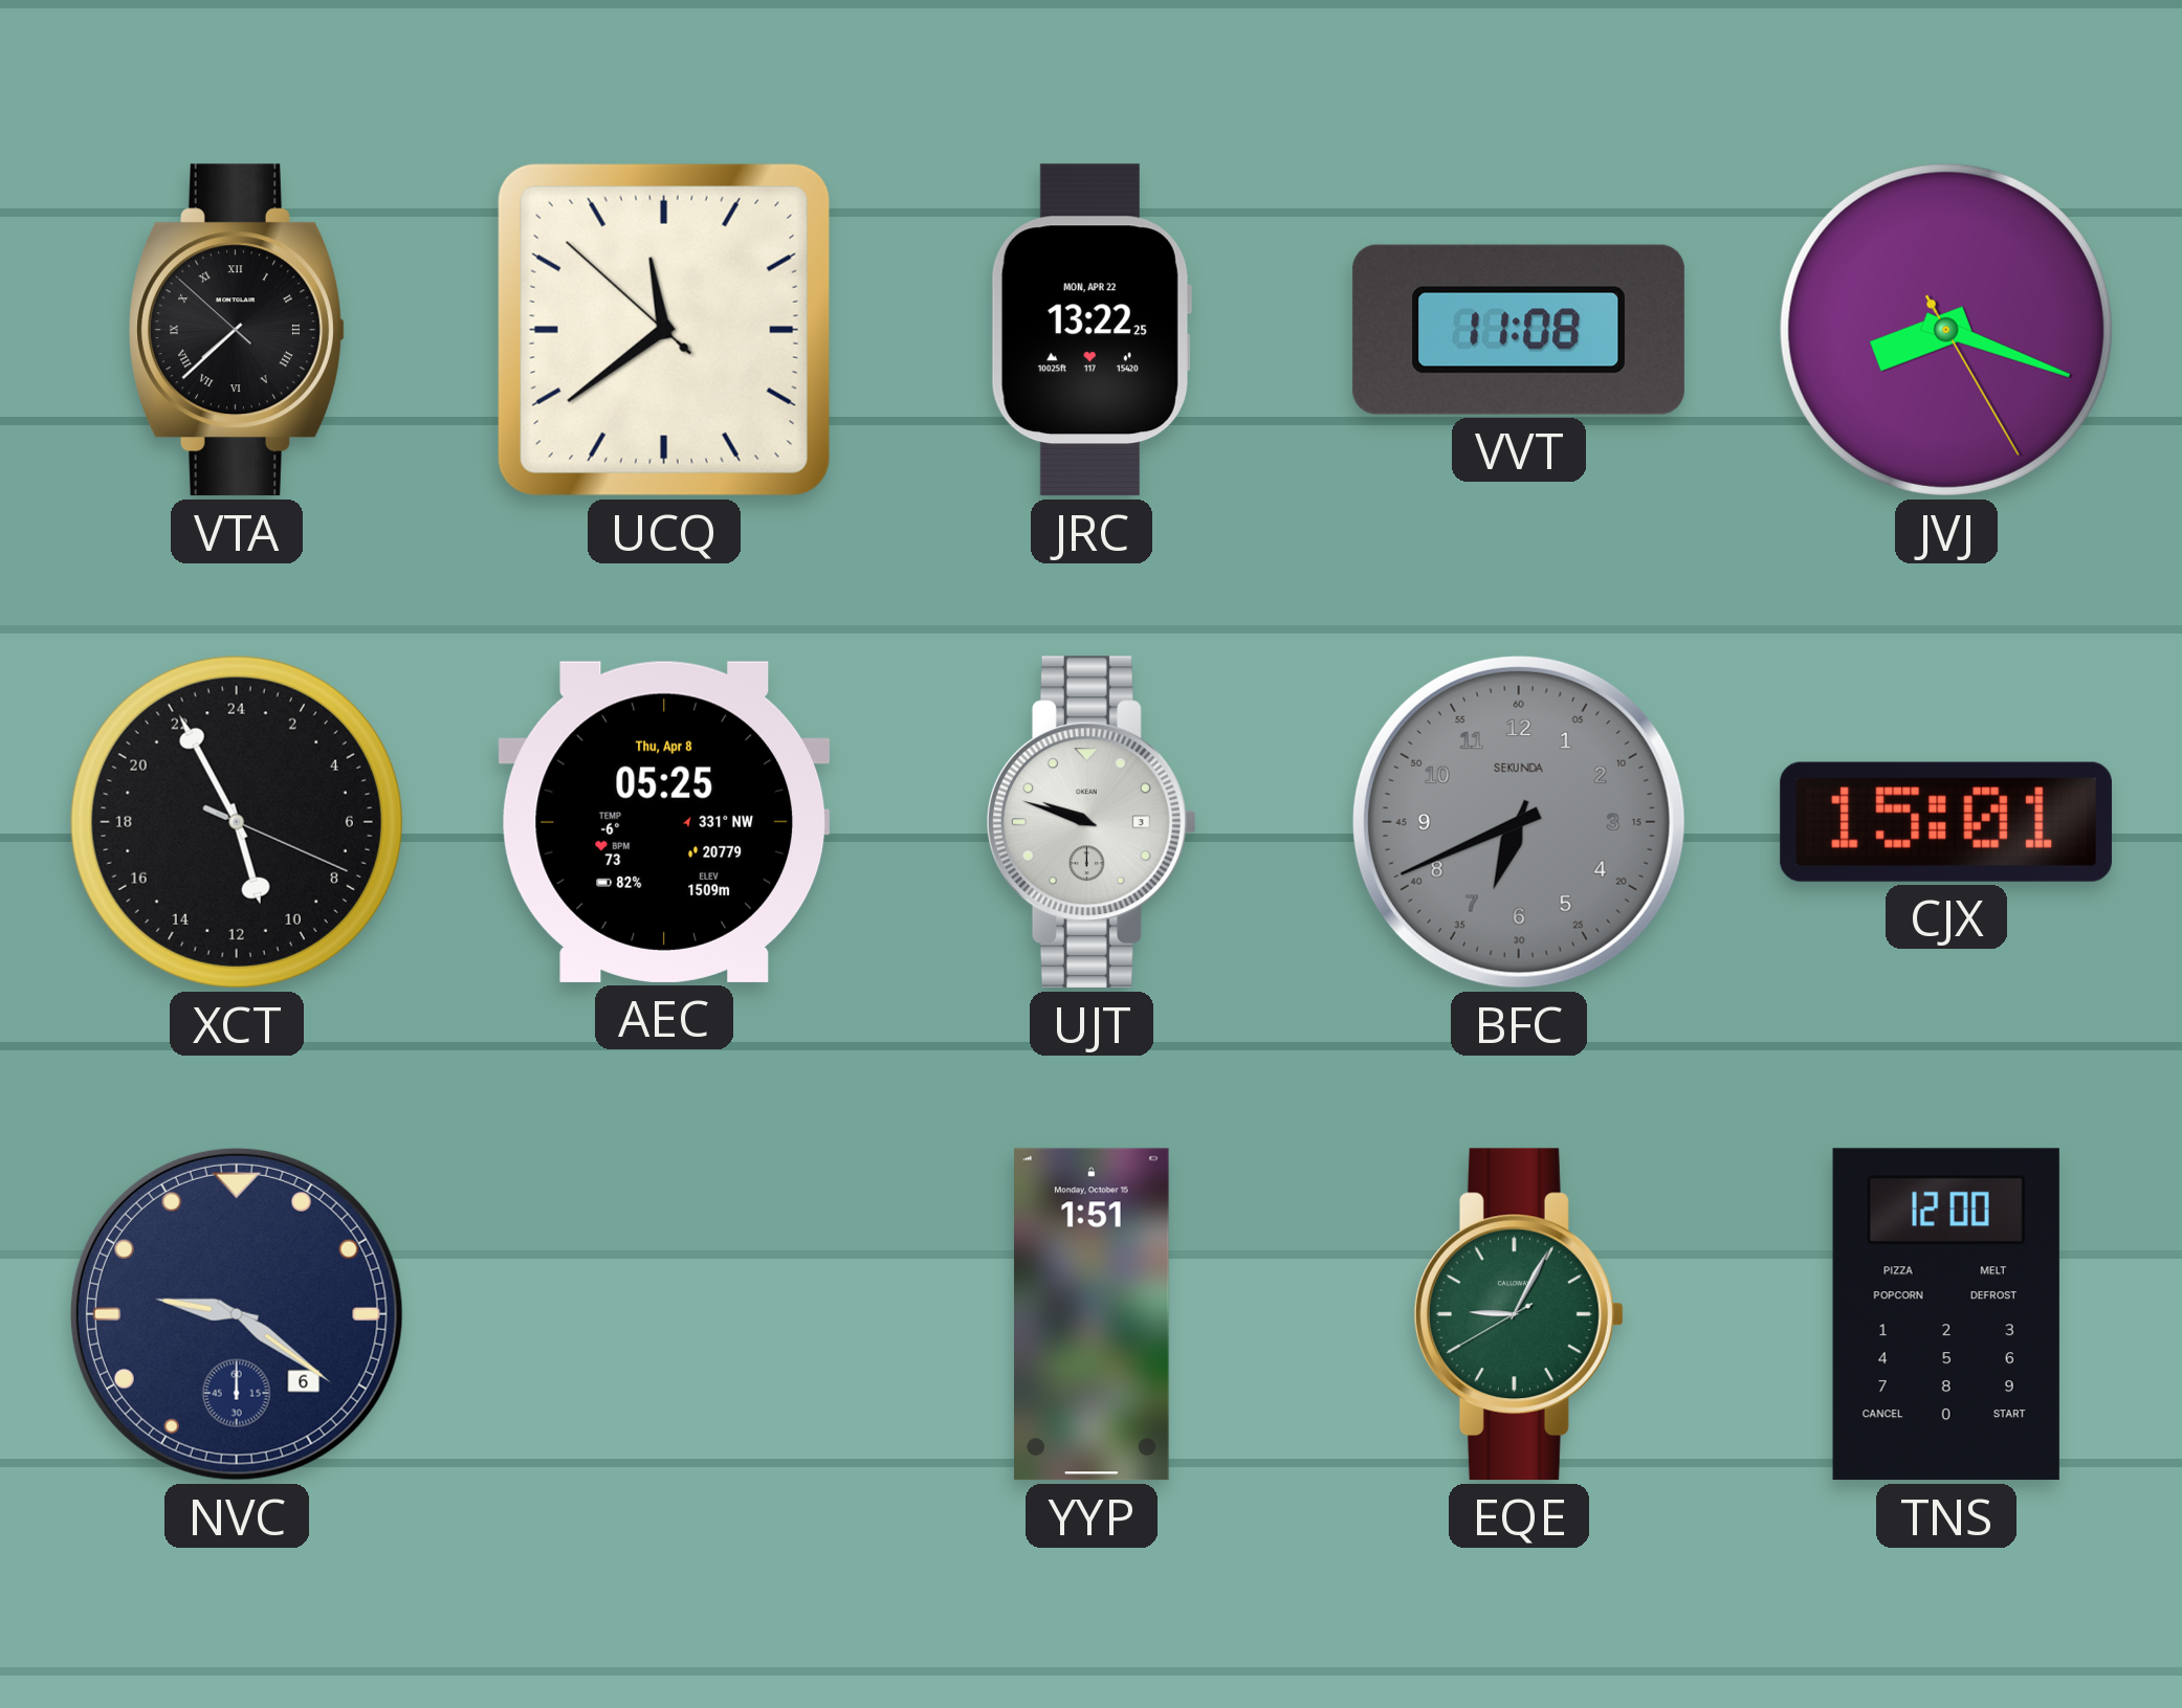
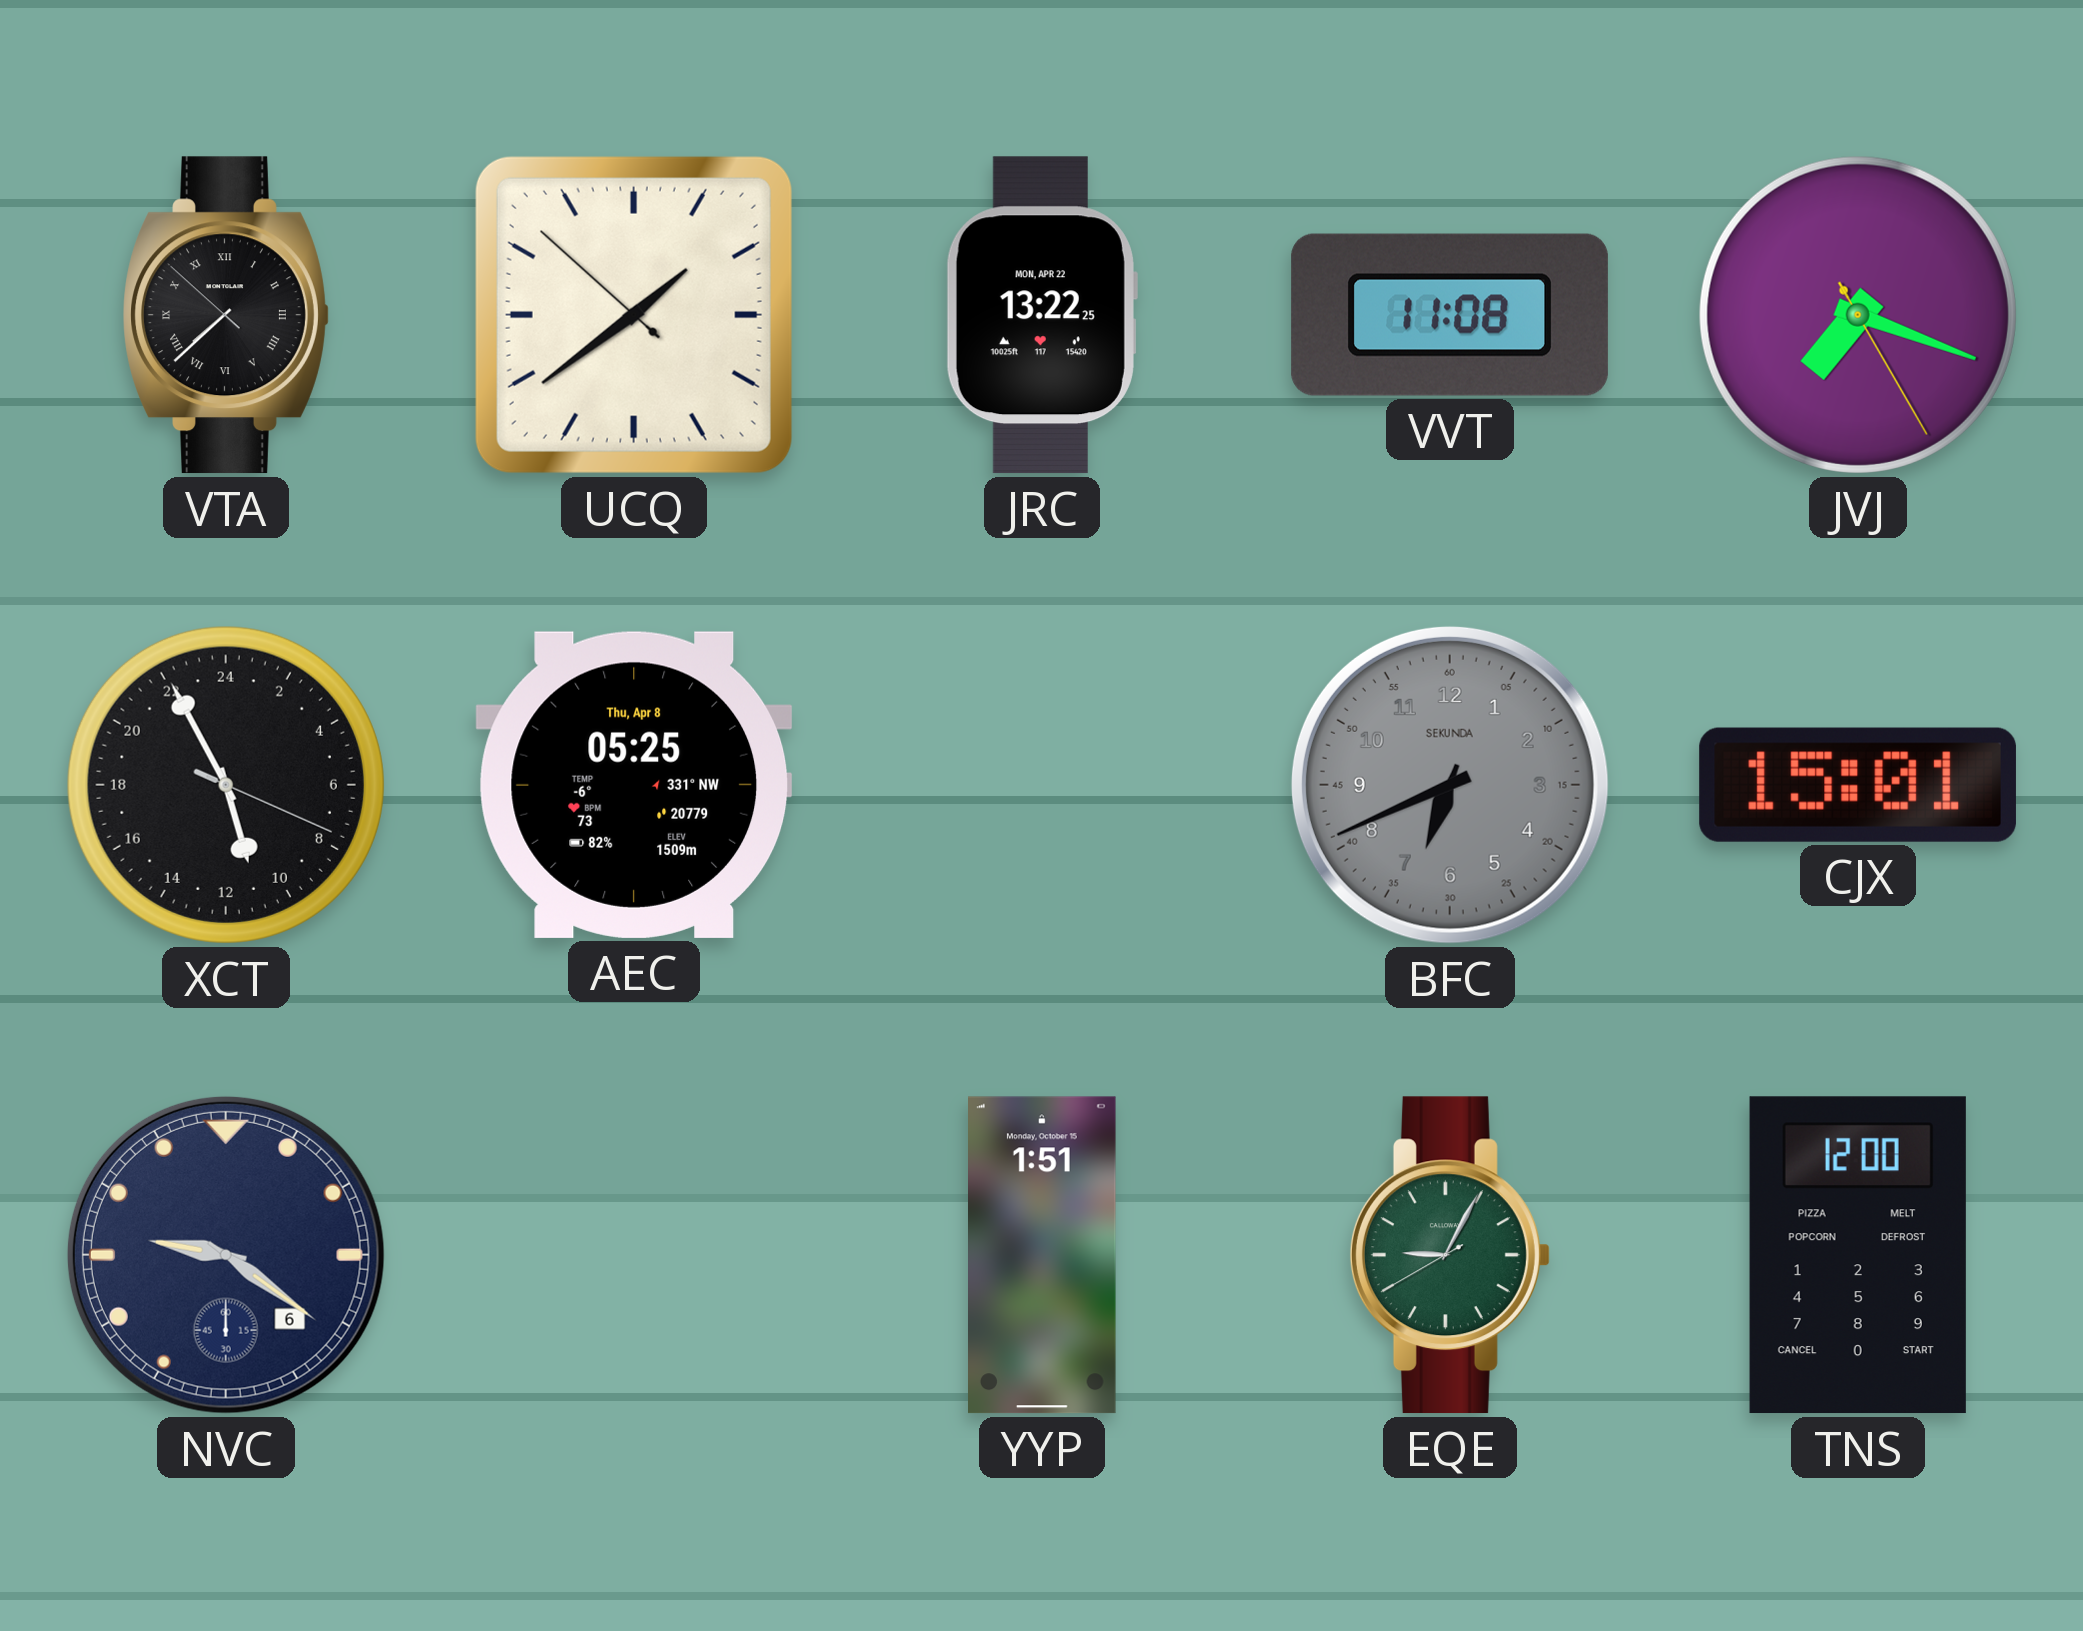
UCQ: 11:38 -> 1:38
JVJ: 8:18 -> 7:18
UJT: 9:48 -> none
